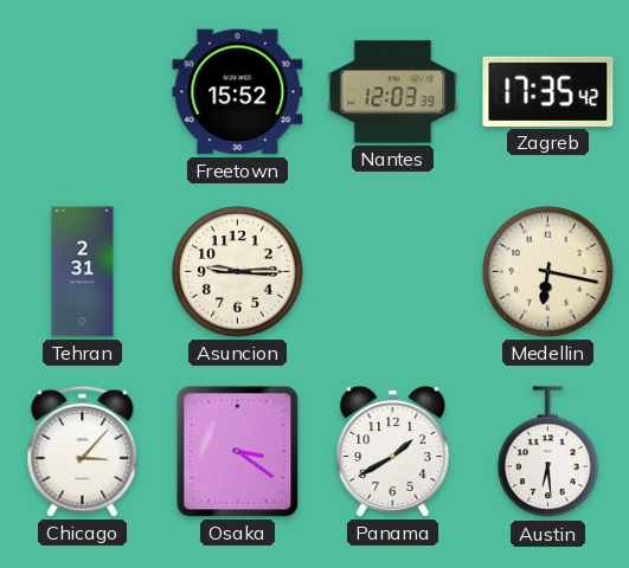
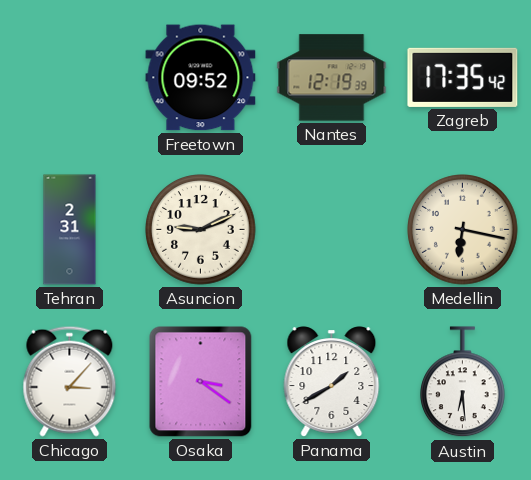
Freetown: 15:52 -> 09:52
Nantes: 12:03 -> 12:19
Asuncion: 9:15 -> 9:11
